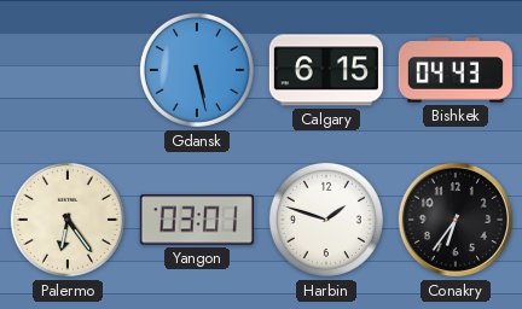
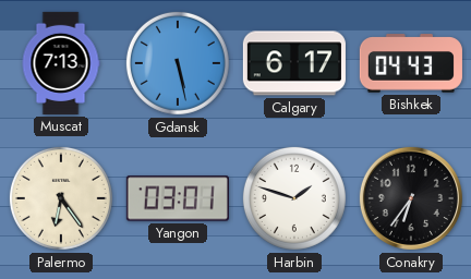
Muscat: none -> 7:13
Calgary: 6:15 -> 6:17
